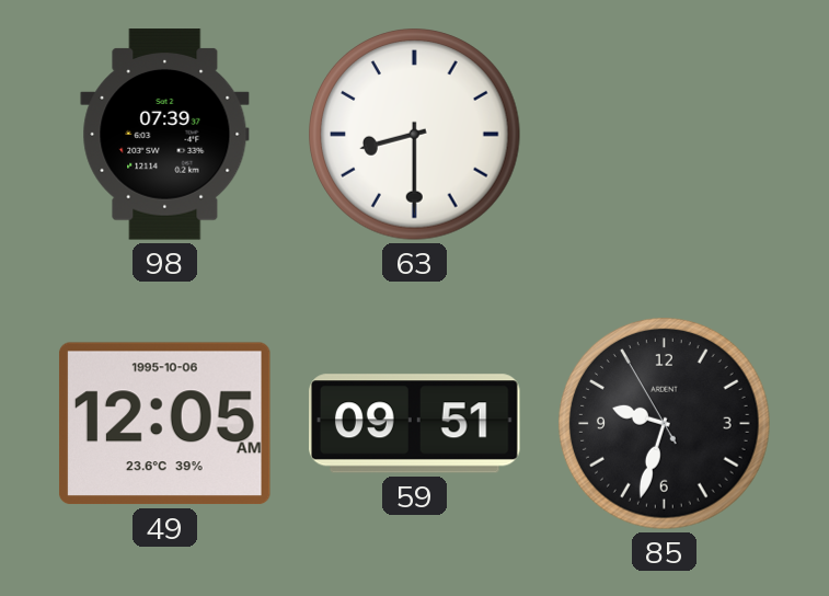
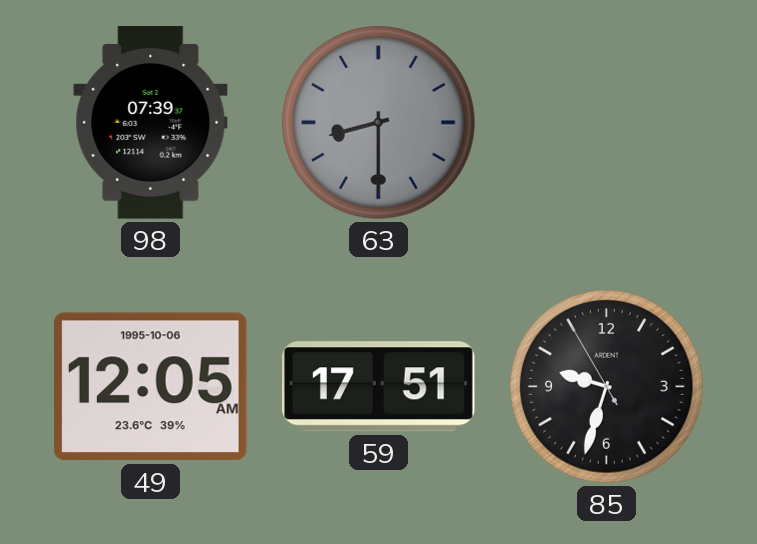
63 dial: white -> grey
59: 09:51 -> 17:51
